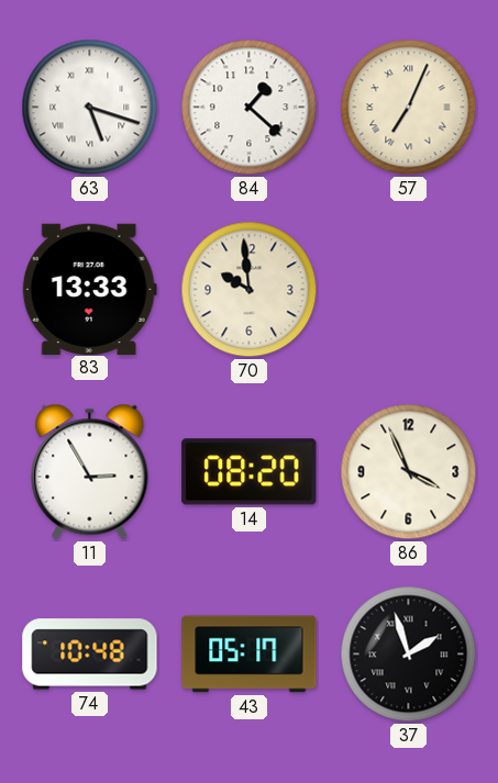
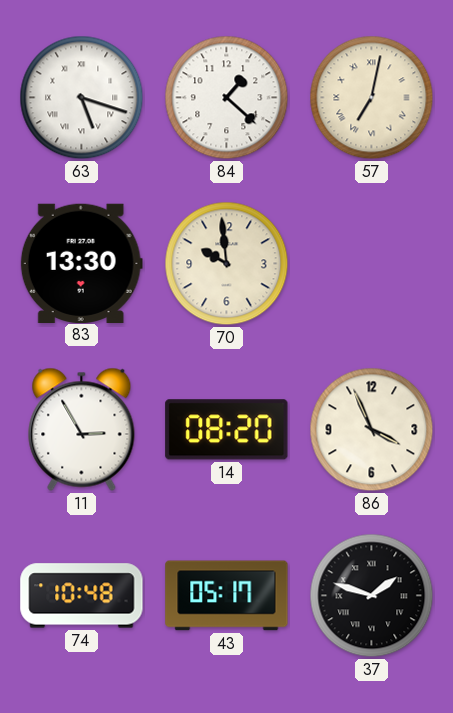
57: 7:04 -> 7:02
83: 13:33 -> 13:30
37: 1:57 -> 1:48
